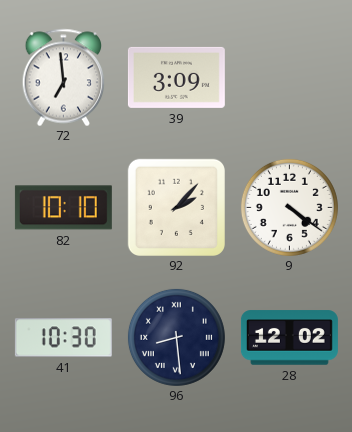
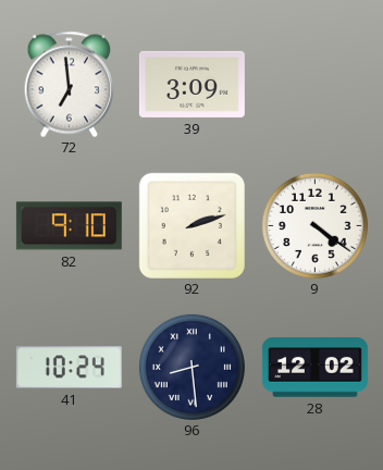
82: 10:10 -> 9:10
92: 2:07 -> 2:12
41: 10:30 -> 10:24
